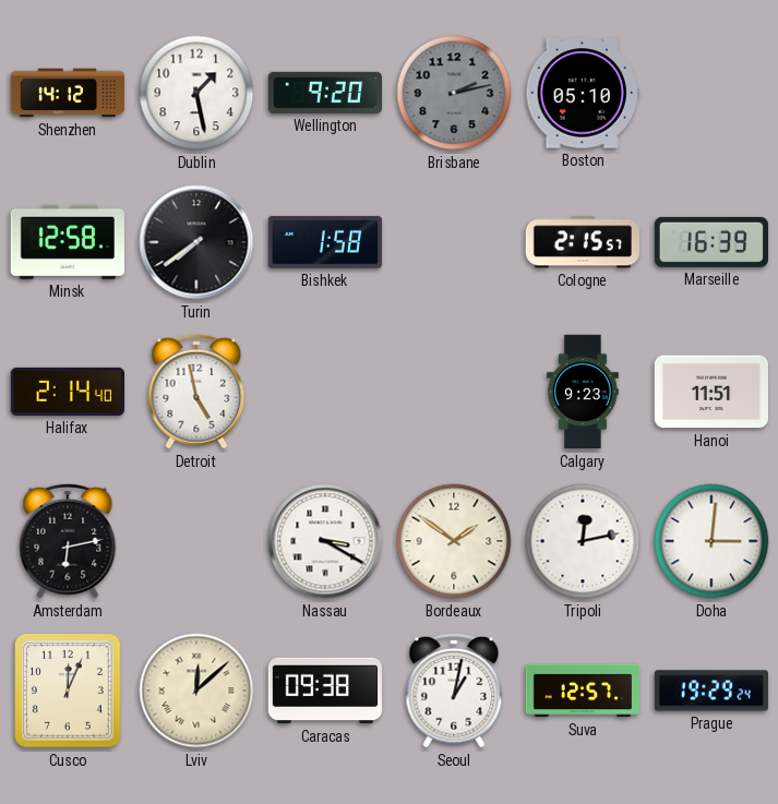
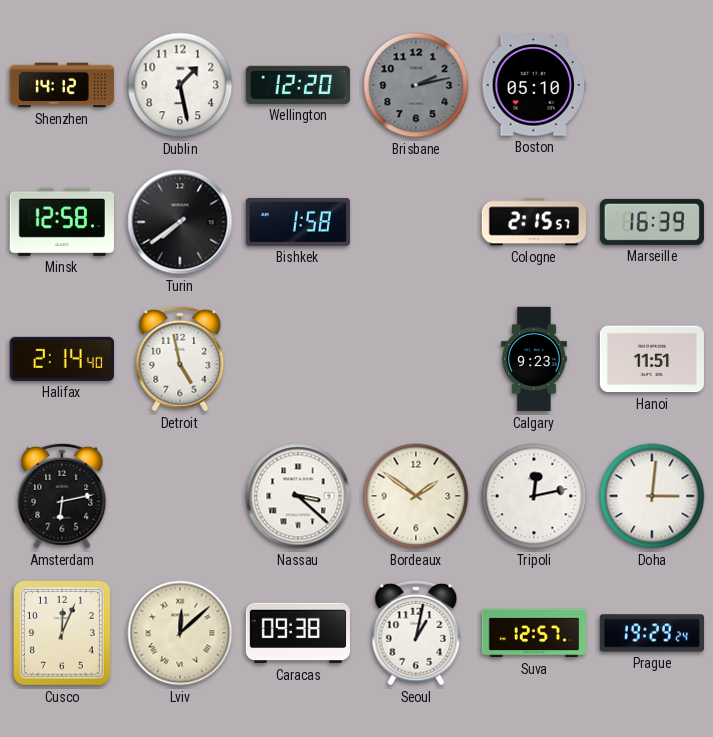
Wellington: 9:20 -> 12:20
Nassau: 3:20 -> 3:22
